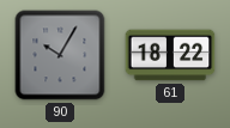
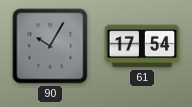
61: 18:22 -> 17:54
